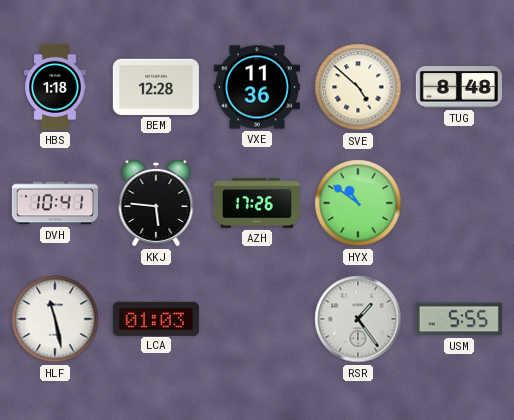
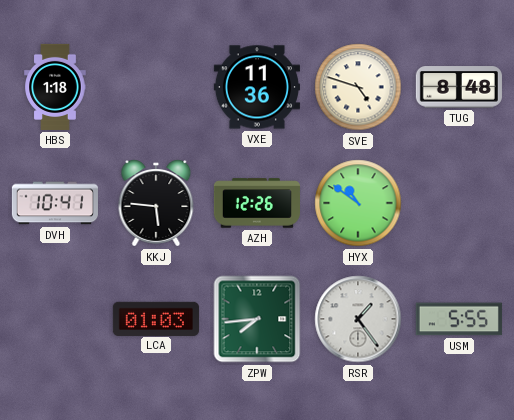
BEM: 12:28 -> none
SVE: 4:52 -> 4:48
AZH: 17:26 -> 12:26
HLF: 11:28 -> none
ZPW: none -> 7:44
